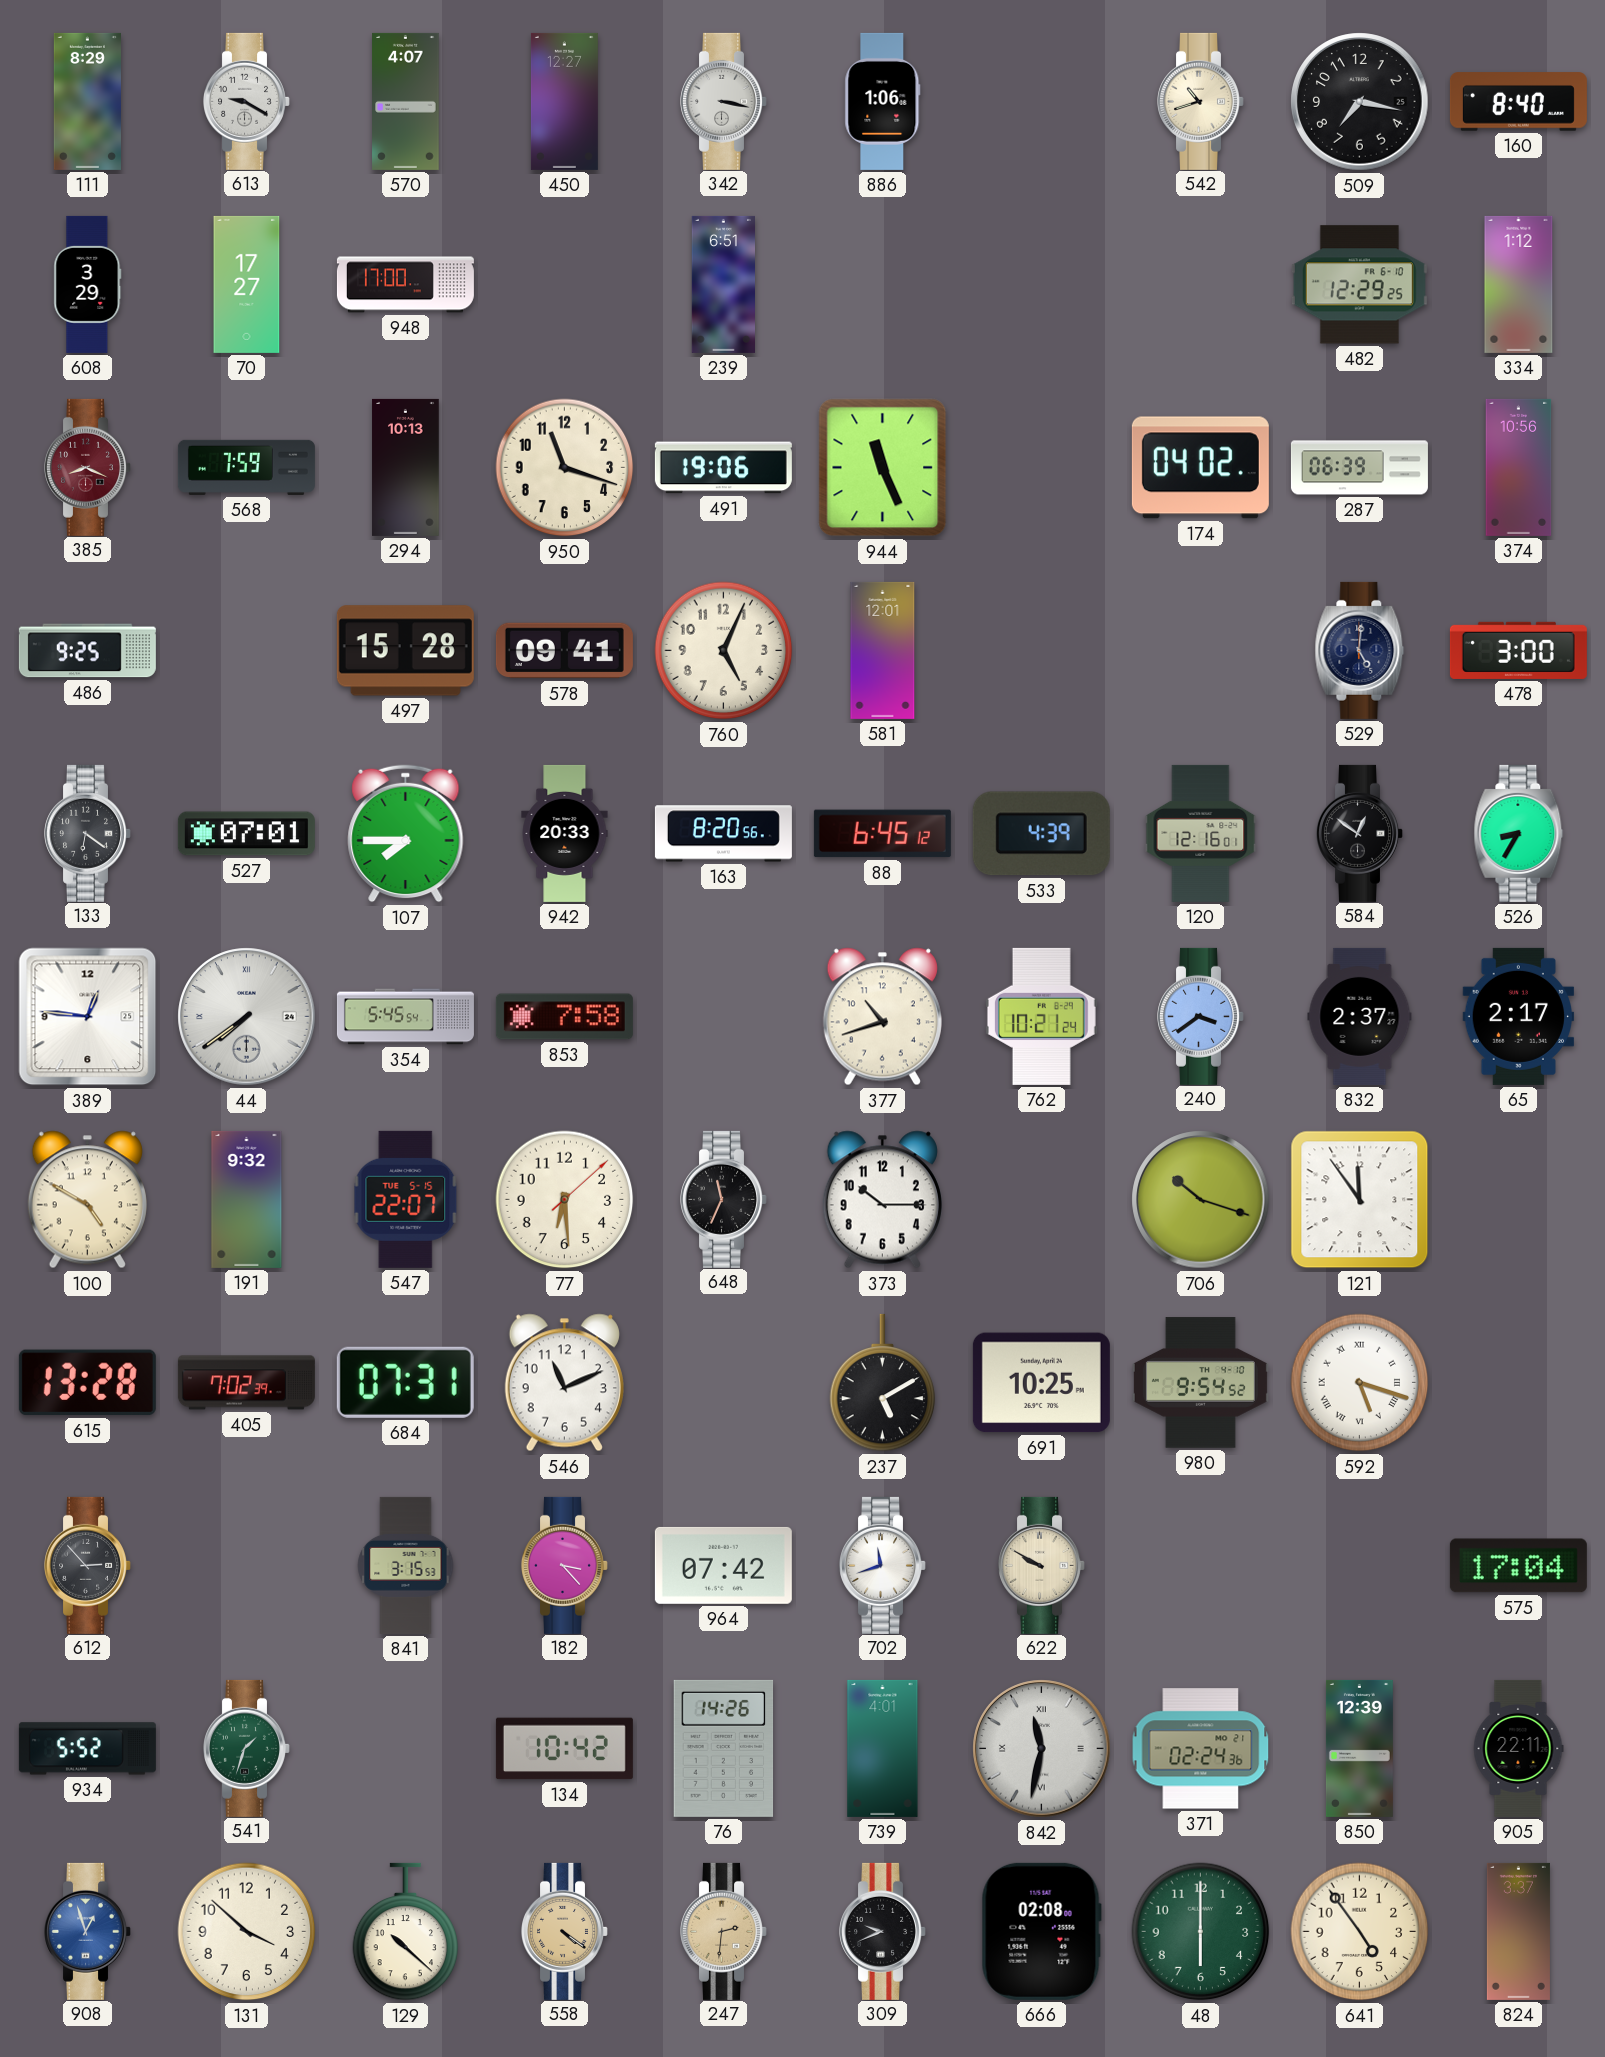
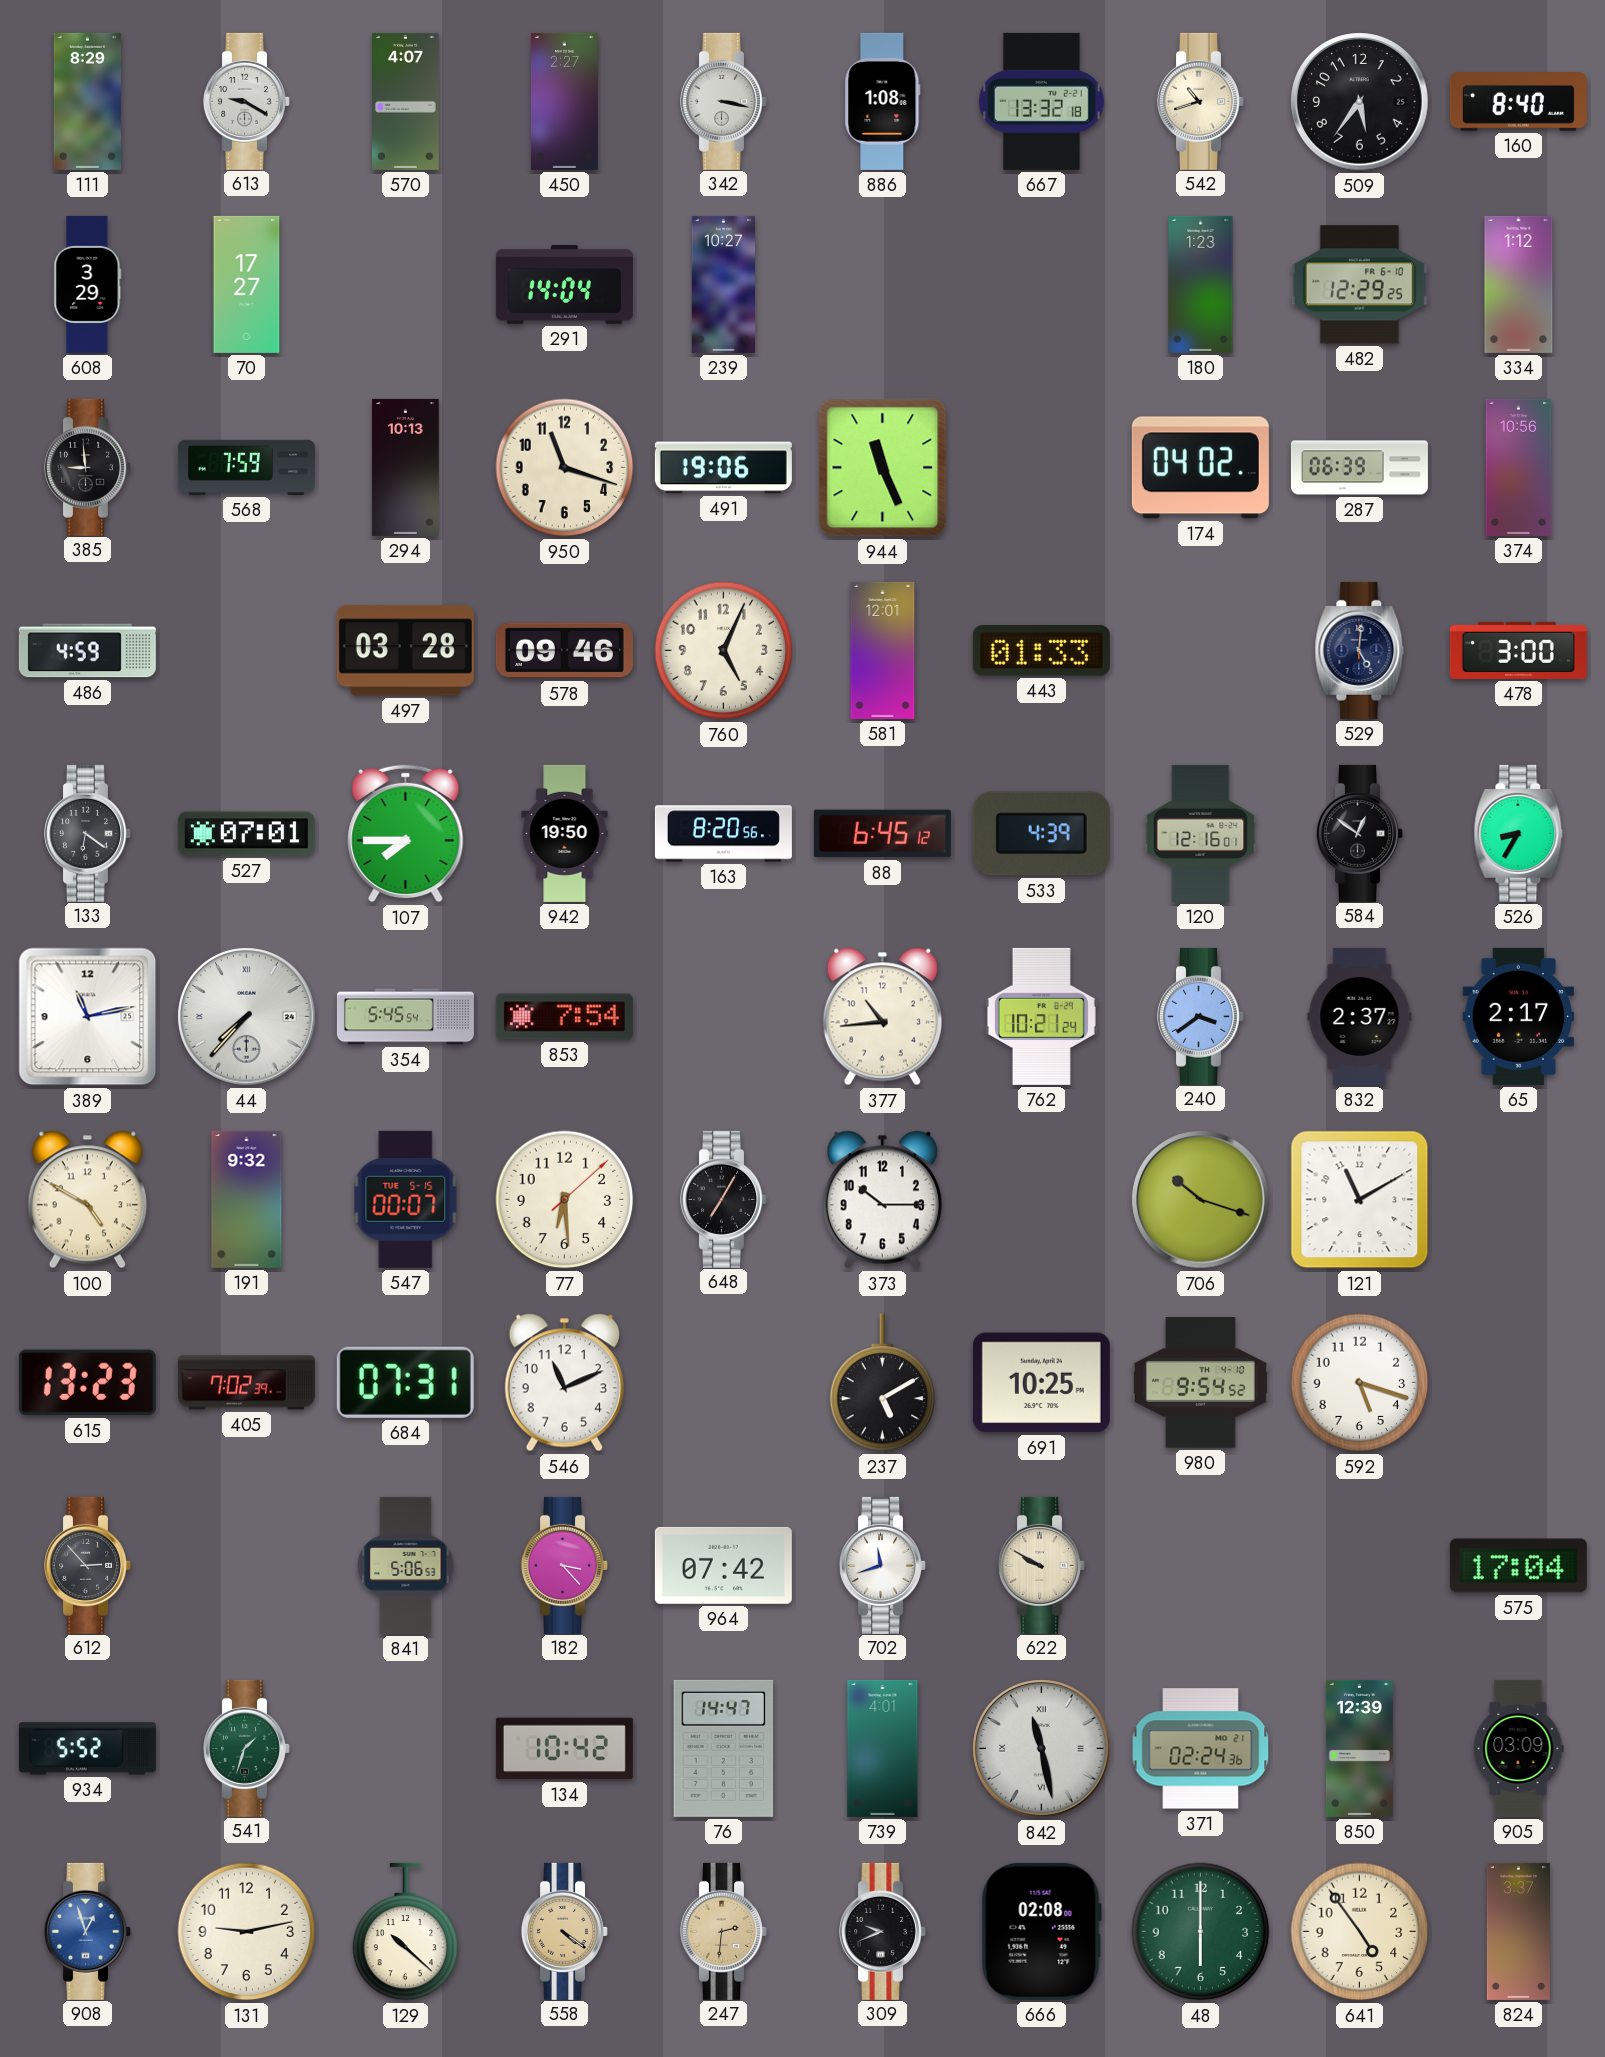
450: 12:27 -> 2:27
886: 1:06 -> 1:08
667: none -> 13:32
509: 7:17 -> 5:36
948: 17:00 -> none
291: none -> 14:04
239: 6:51 -> 10:27
180: none -> 1:23
385: 8:19 -> 8:59
385 dial: burgundy -> black
486: 9:25 -> 4:59
497: 15:28 -> 03:28
578: 09:41 -> 09:46
443: none -> 01:33
942: 20:33 -> 19:50
389: 12:46 -> 11:13
44: 7:39 -> 7:37
853: 7:58 -> 7:54
377: 10:42 -> 10:44
547: 22:07 -> 00:07
648: 11:34 -> 7:05
121: 11:54 -> 11:10
615: 13:28 -> 13:23
592 numerals: Roman -> Arabic
841: 3:15 -> 5:06
76: 14:26 -> 14:47
842: 11:32 -> 11:28
905: 22:11 -> 03:09
131: 3:52 -> 9:13
